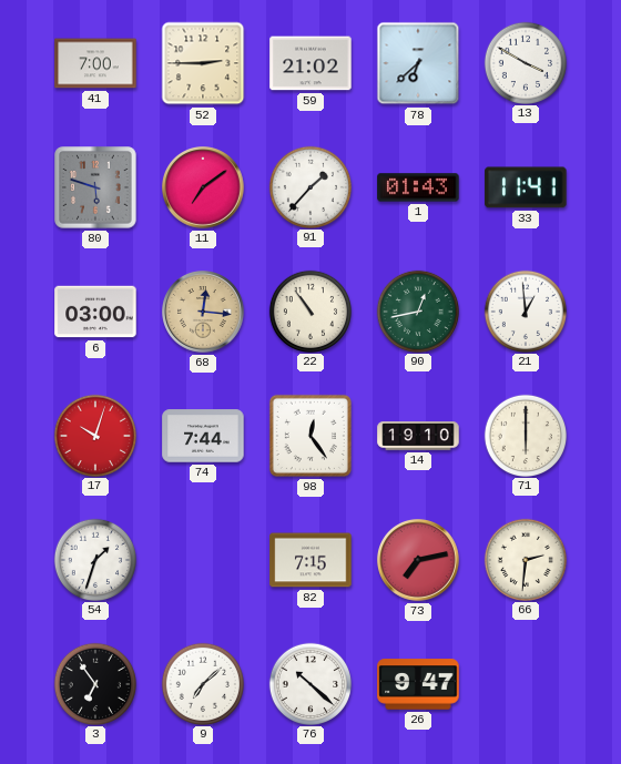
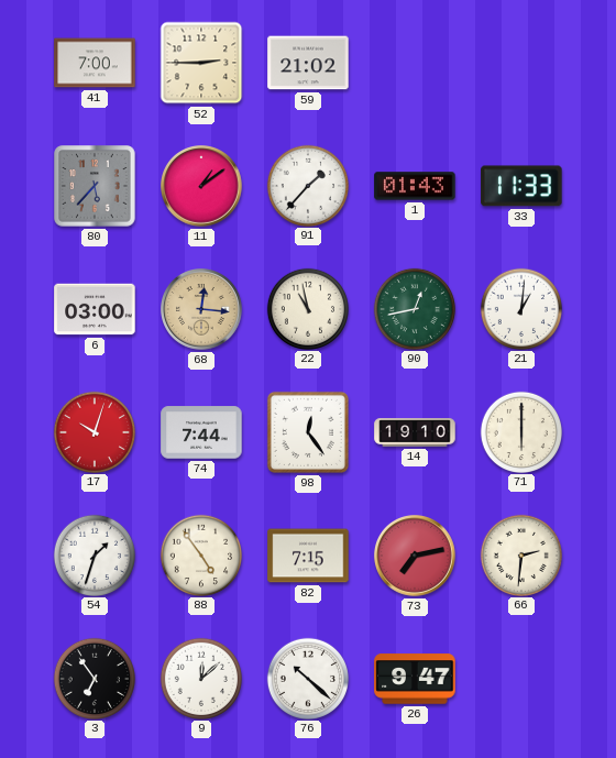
78: 6:38 -> none
13: 3:50 -> none
80: 5:48 -> 5:37
11: 7:09 -> 1:09
33: 11:41 -> 11:33
22: 10:54 -> 10:58
21: 12:59 -> 1:01
88: none -> 4:54
9: 7:08 -> 12:08
